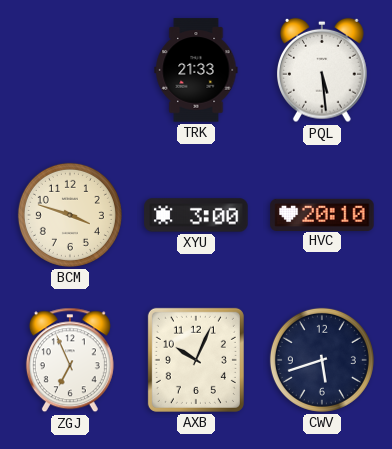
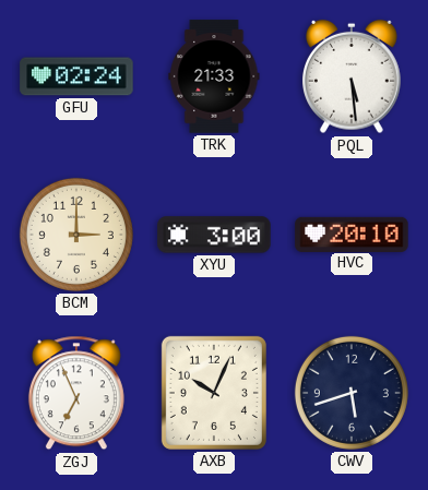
GFU: none -> 02:24
BCM: 3:48 -> 3:00
